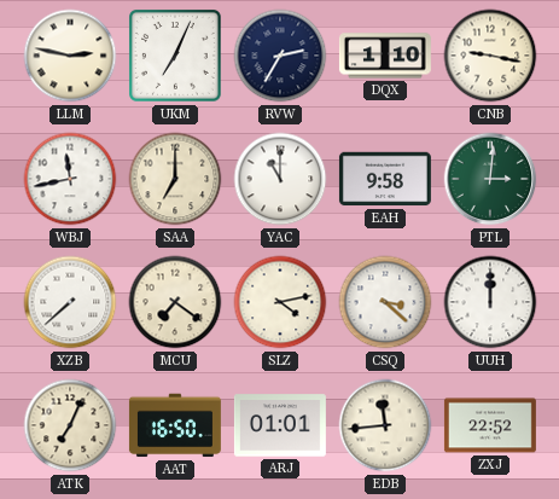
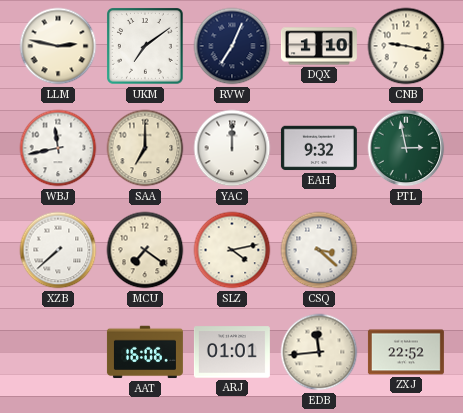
UKM: 7:04 -> 7:09
RVW: 2:35 -> 7:04
YAC: 11:00 -> 12:00
EAH: 9:58 -> 9:32
PTL: 3:01 -> 2:58
UUH: 12:00 -> none
ATK: 7:04 -> none
AAT: 16:50 -> 16:06
